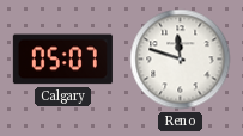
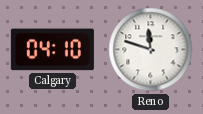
Calgary: 05:07 -> 04:10
